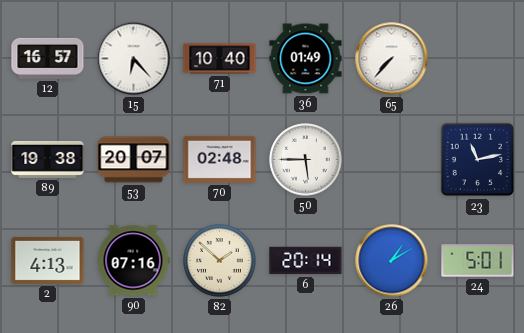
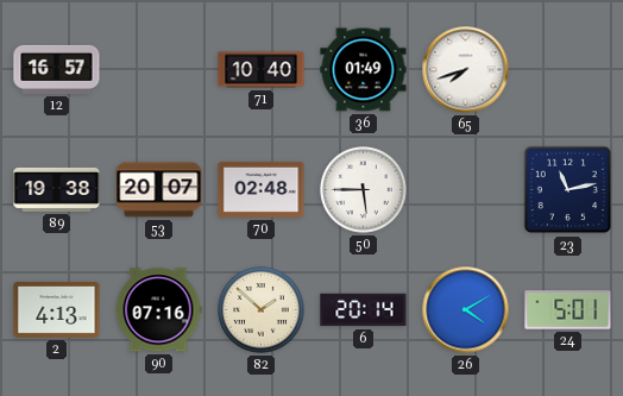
15: 6:23 -> none
65: 7:37 -> 7:42
26: 1:10 -> 4:10
